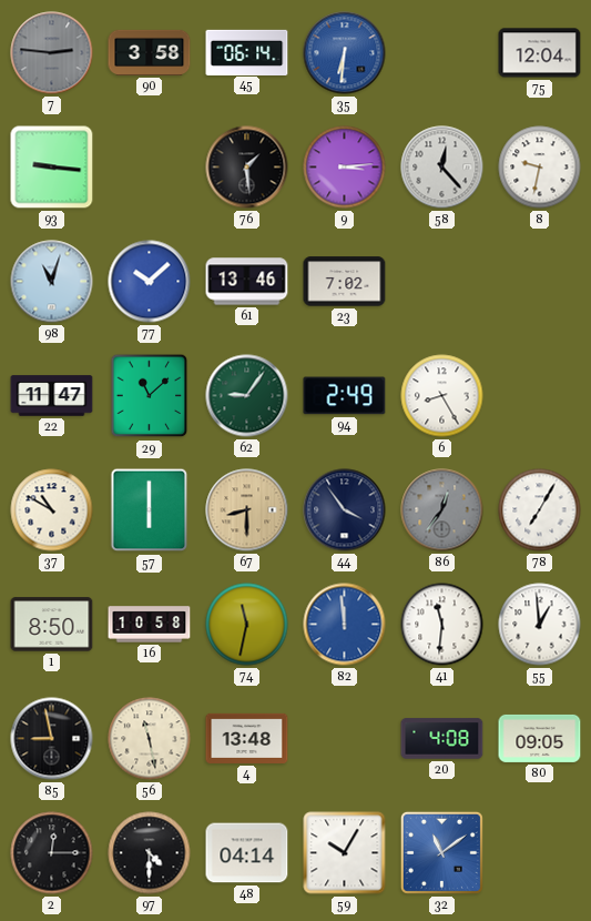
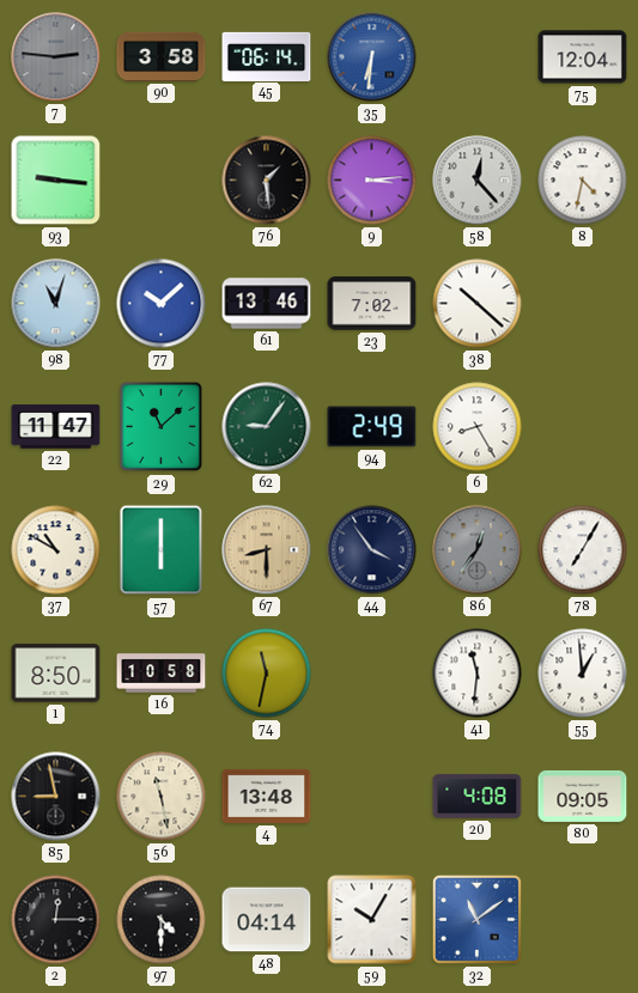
8: 9:32 -> 4:32
38: none -> 10:22
82: 11:59 -> none
